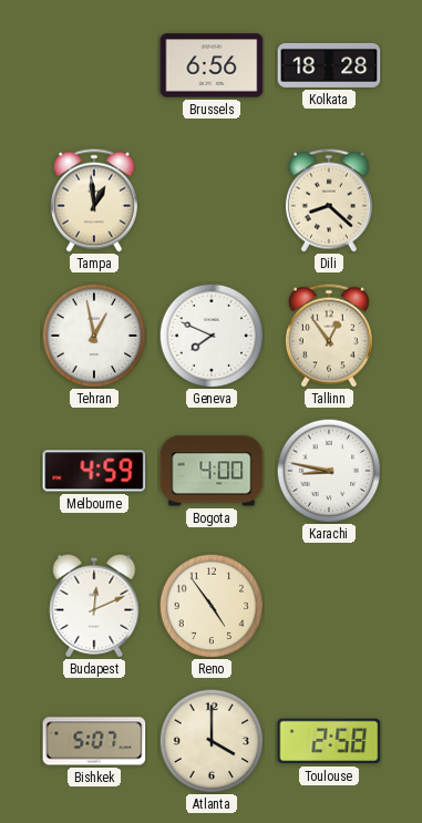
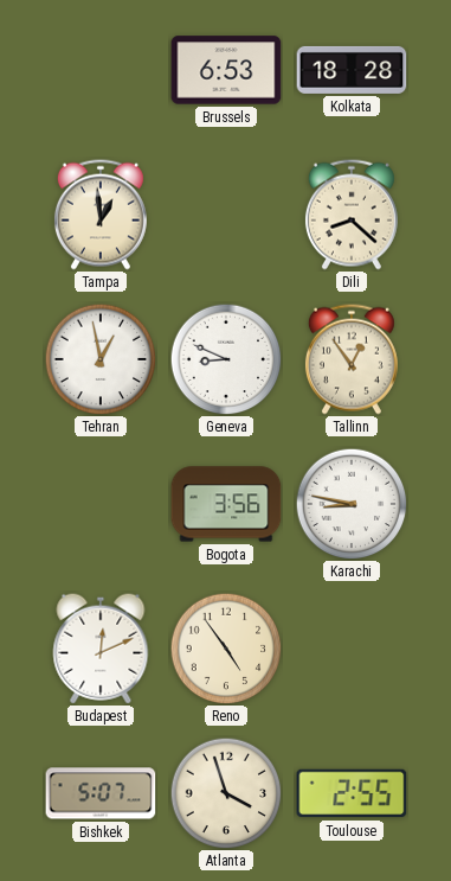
Brussels: 6:56 -> 6:53
Geneva: 7:49 -> 8:49
Melbourne: 4:59 -> none
Bogota: 4:00 -> 3:56
Atlanta: 4:00 -> 3:57
Toulouse: 2:58 -> 2:55
